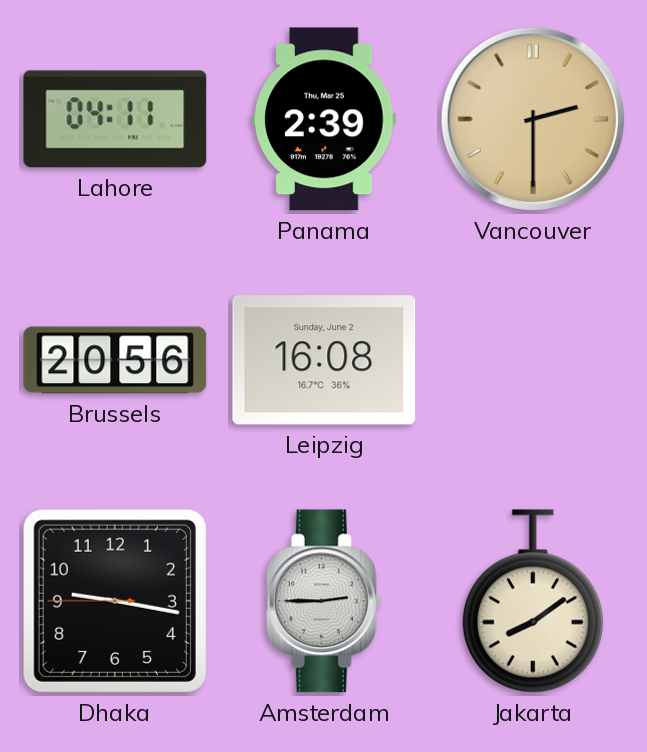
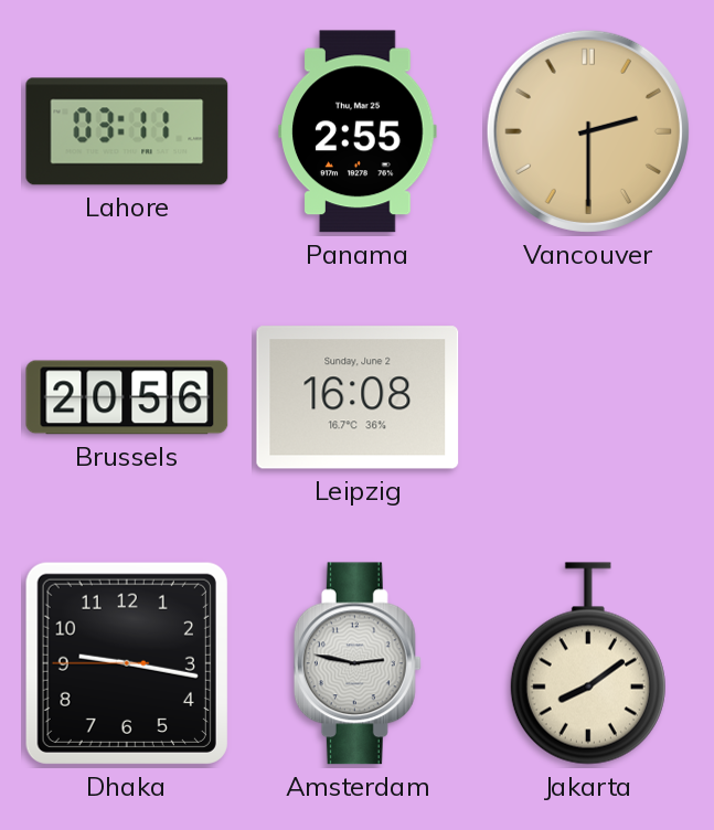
Lahore: 04:11 -> 03:11
Panama: 2:39 -> 2:55
Amsterdam: 2:45 -> 2:47
